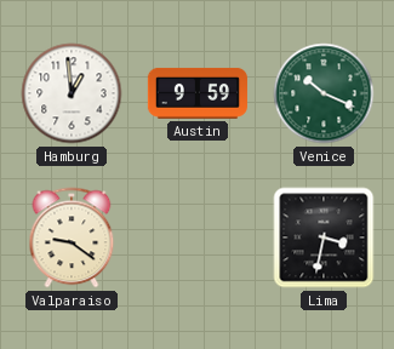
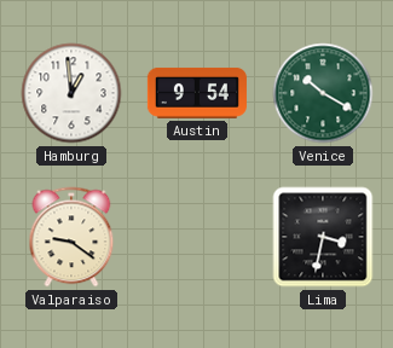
Austin: 9:59 -> 9:54
Venice: 10:19 -> 10:20
